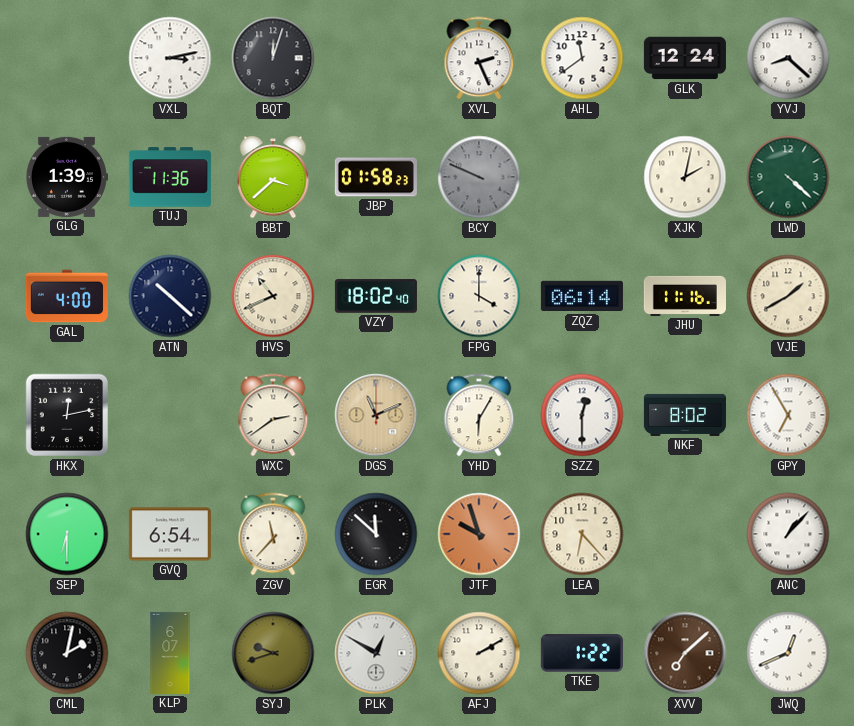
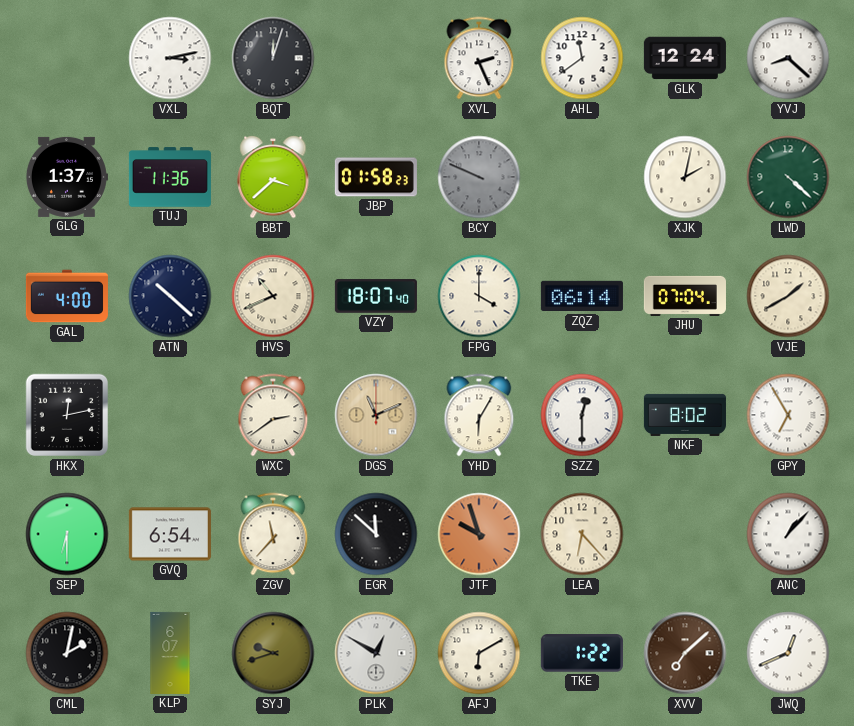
GLG: 1:39 -> 1:37
VZY: 18:02 -> 18:07
JHU: 11:16 -> 07:04
AFJ: 2:10 -> 6:10
